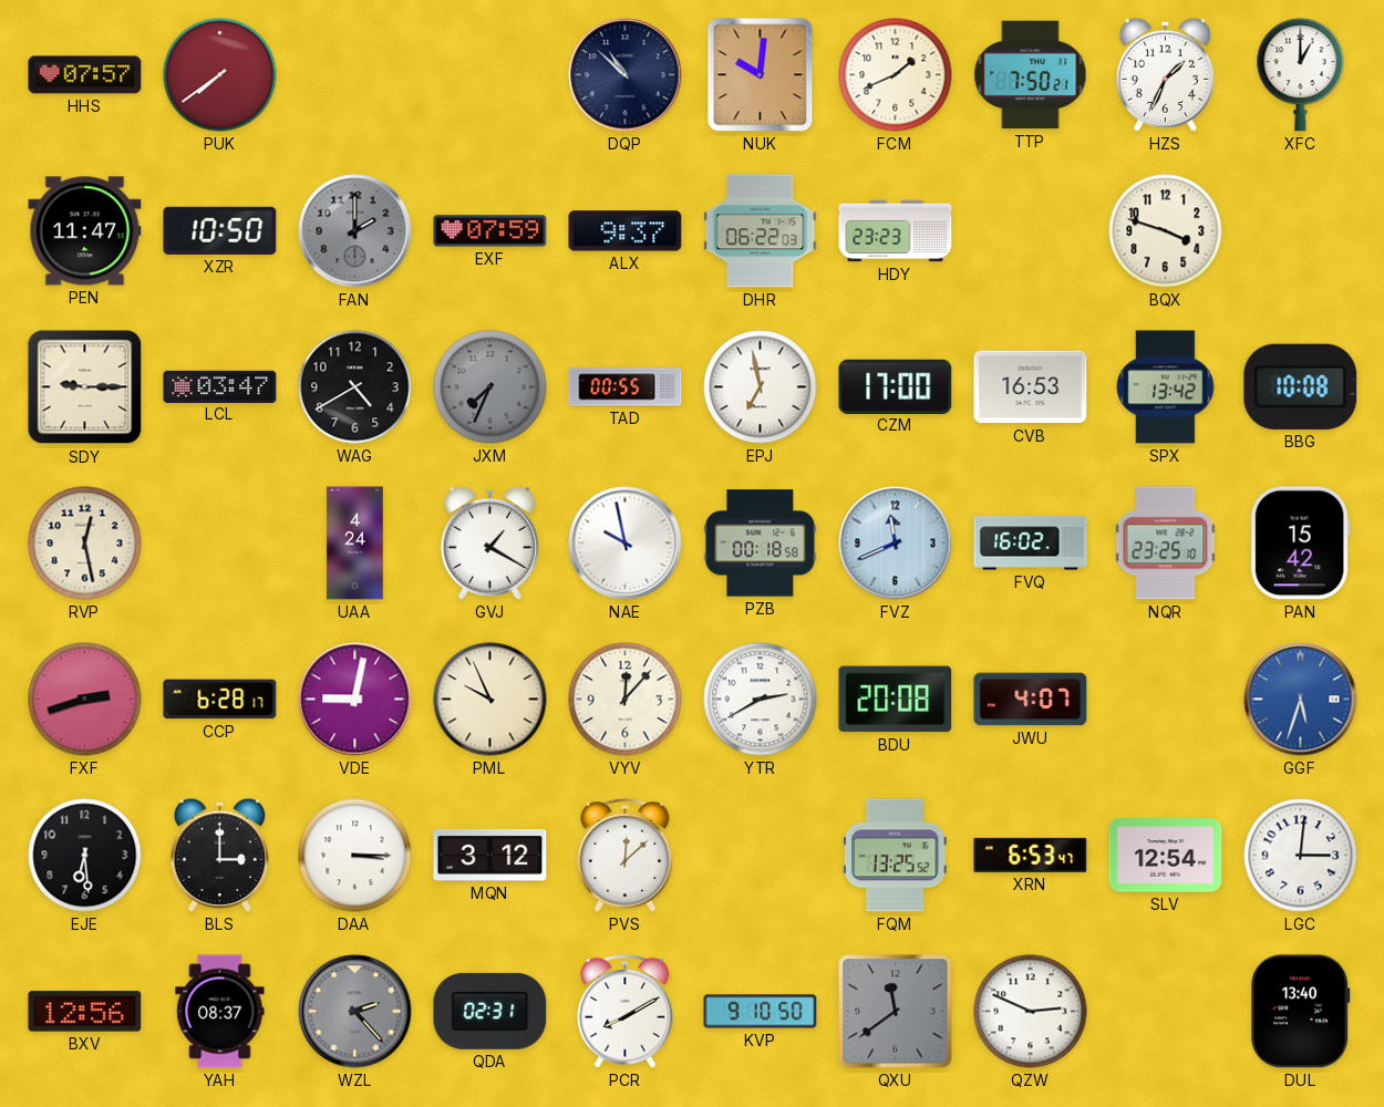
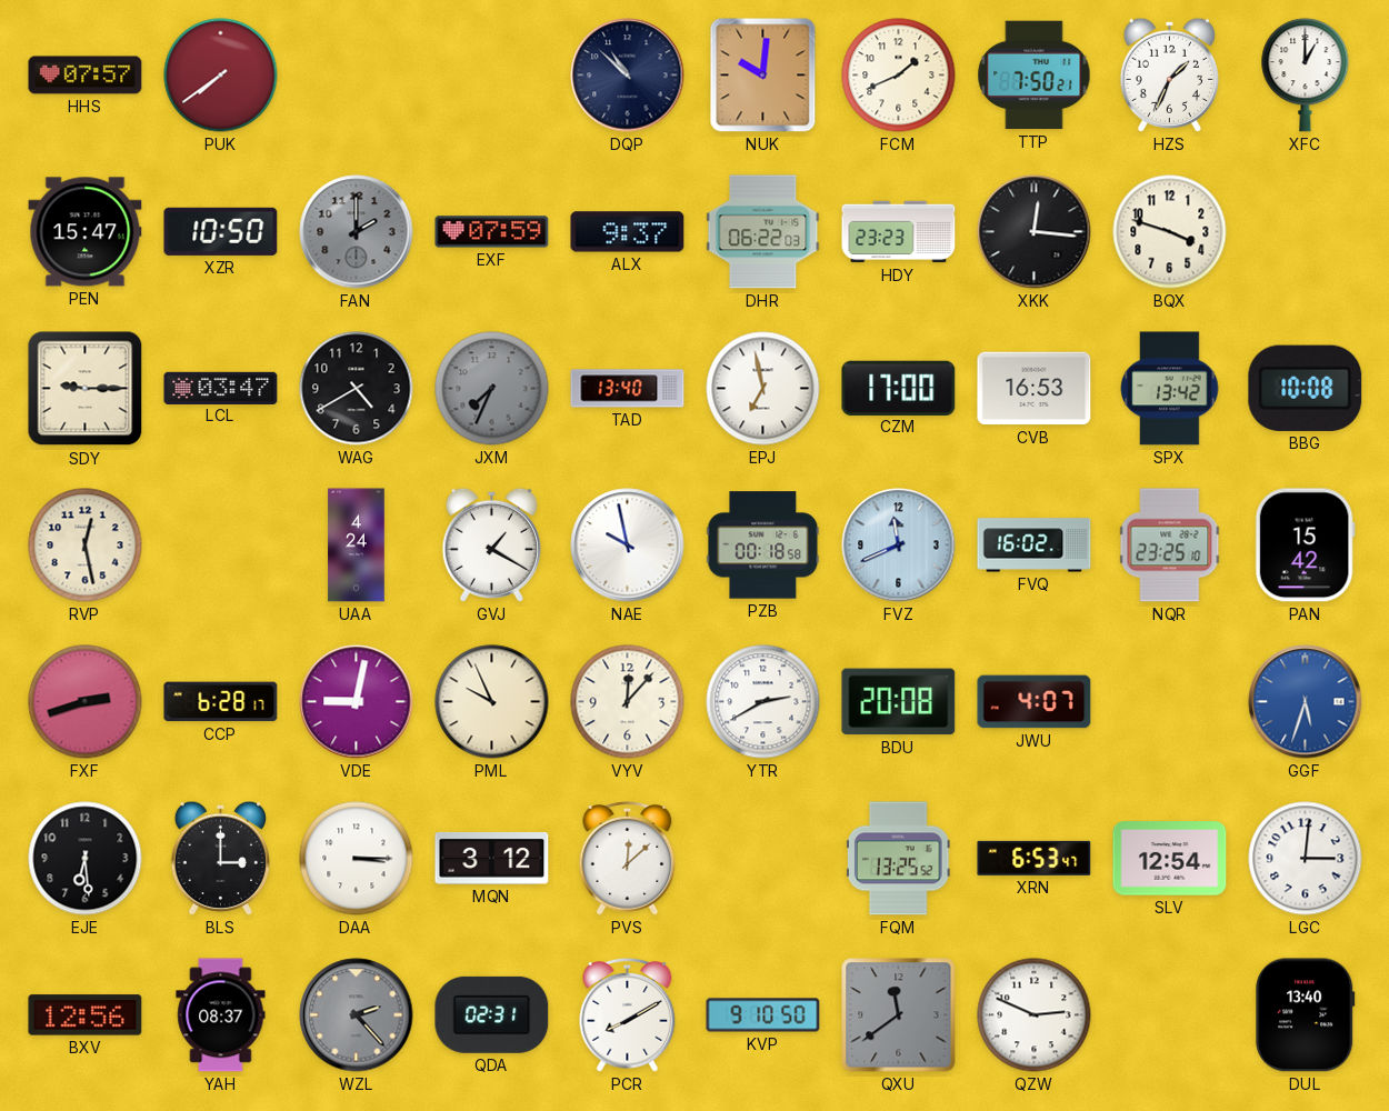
PEN: 11:47 -> 15:47
XKK: none -> 12:16
TAD: 00:55 -> 13:40
